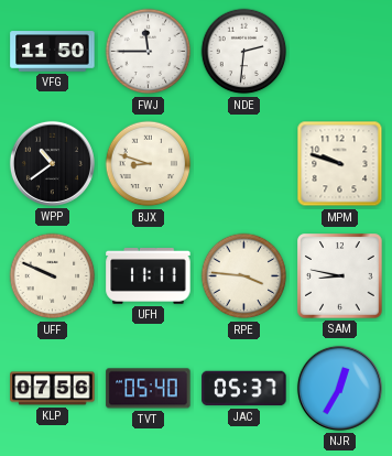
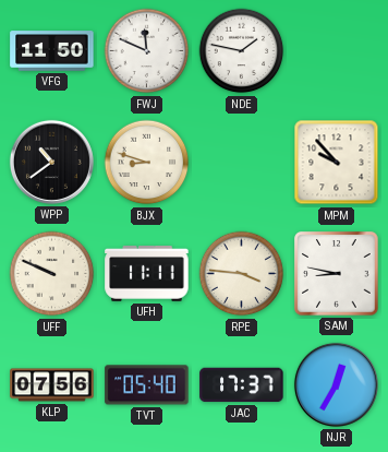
FWJ: 11:45 -> 11:49
NDE: 2:31 -> 1:47
MPM: 9:48 -> 9:53
JAC: 05:37 -> 17:37
